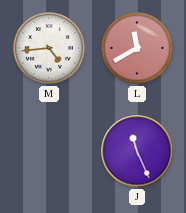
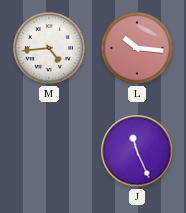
L: 11:40 -> 10:16
